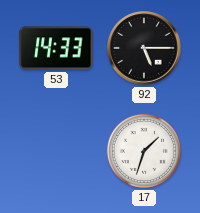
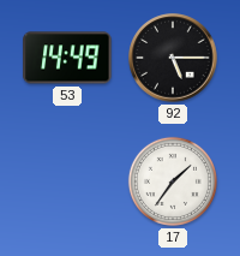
53: 14:33 -> 14:49
17: 1:33 -> 1:36
